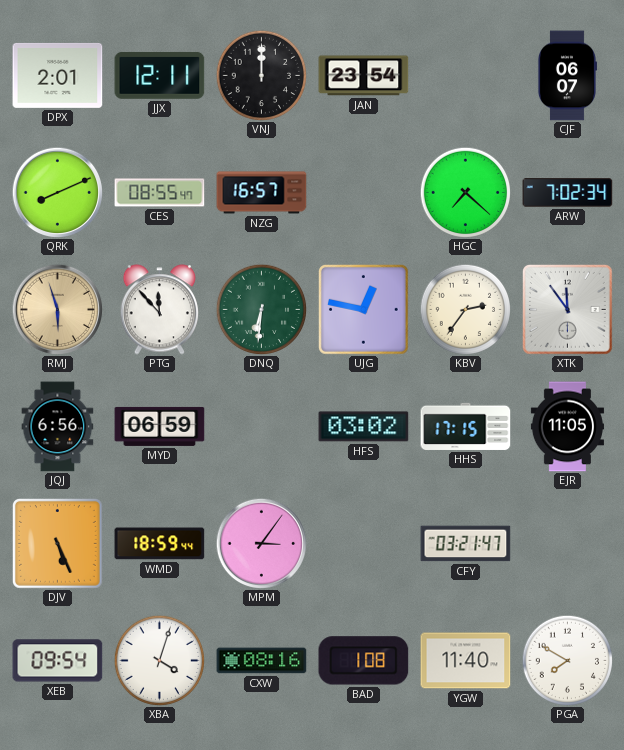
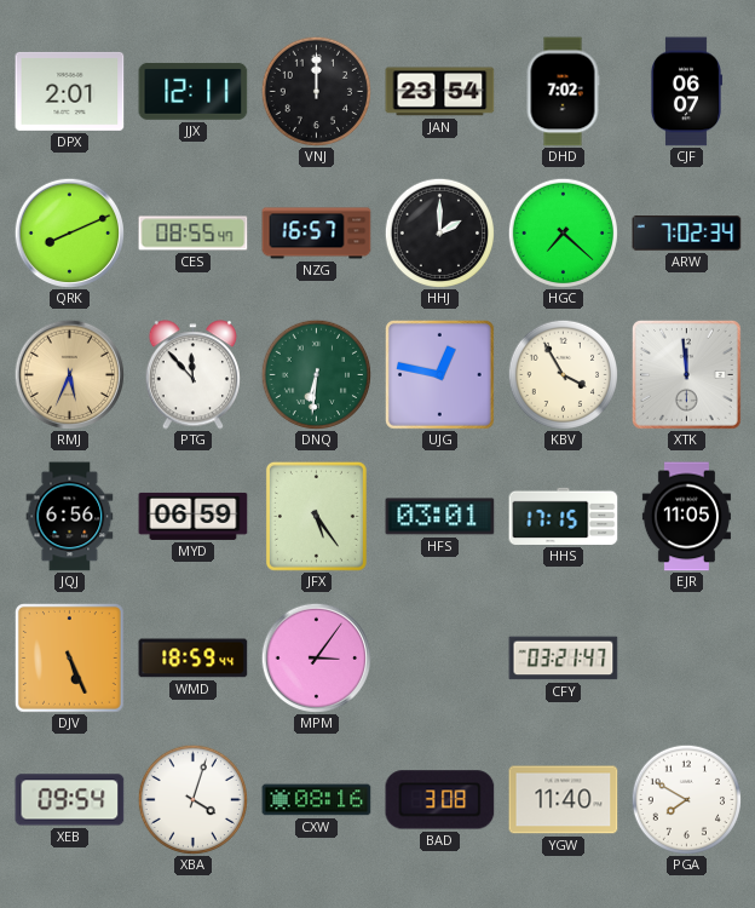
DHD: none -> 7:02
HHJ: none -> 2:00
RMJ: 5:57 -> 5:34
KBV: 2:36 -> 3:55
XTK: 11:54 -> 11:59
JFX: none -> 5:24
HFS: 03:02 -> 03:01
BAD: 1:08 -> 3:08
